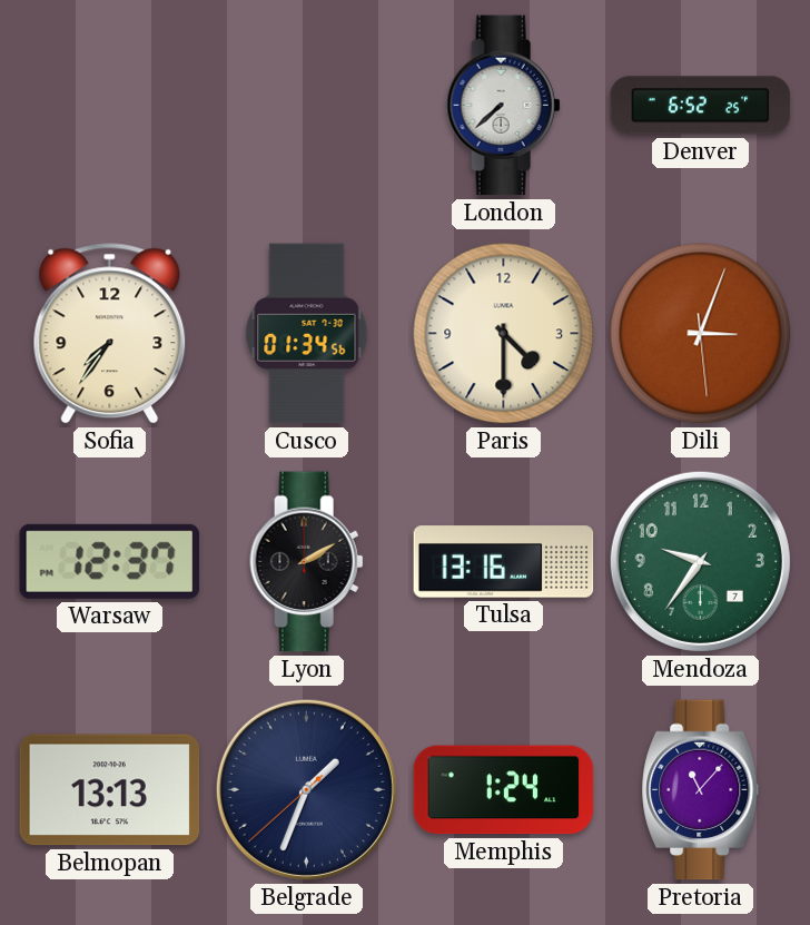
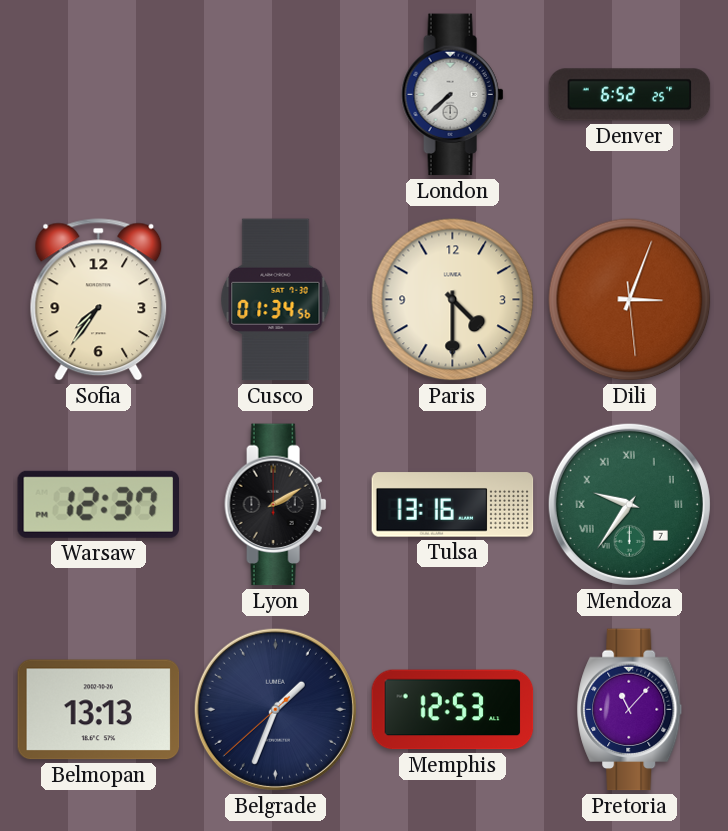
Mendoza numerals: Arabic -> Roman
Memphis: 1:24 -> 12:53
